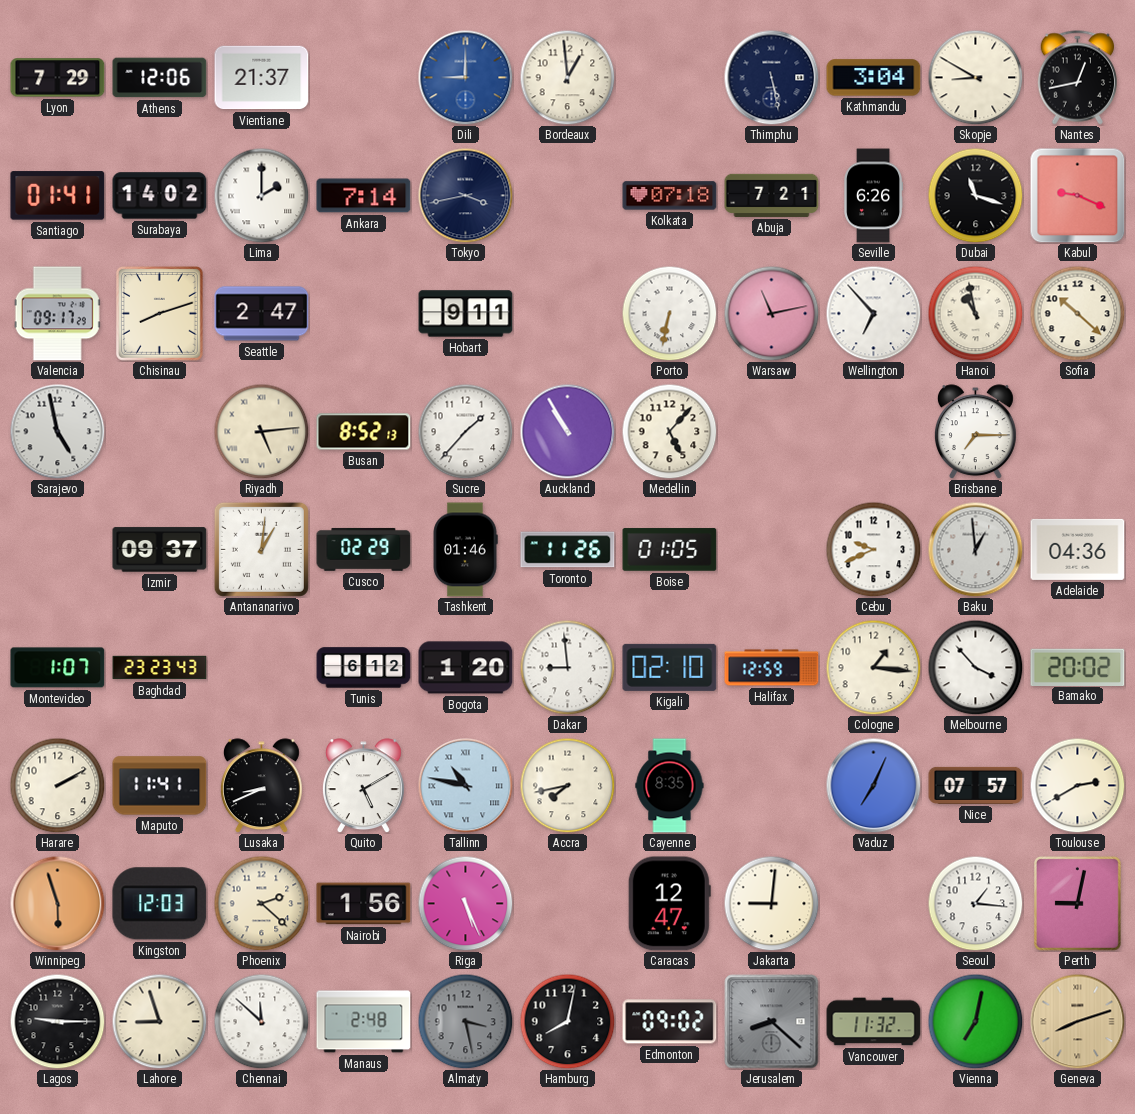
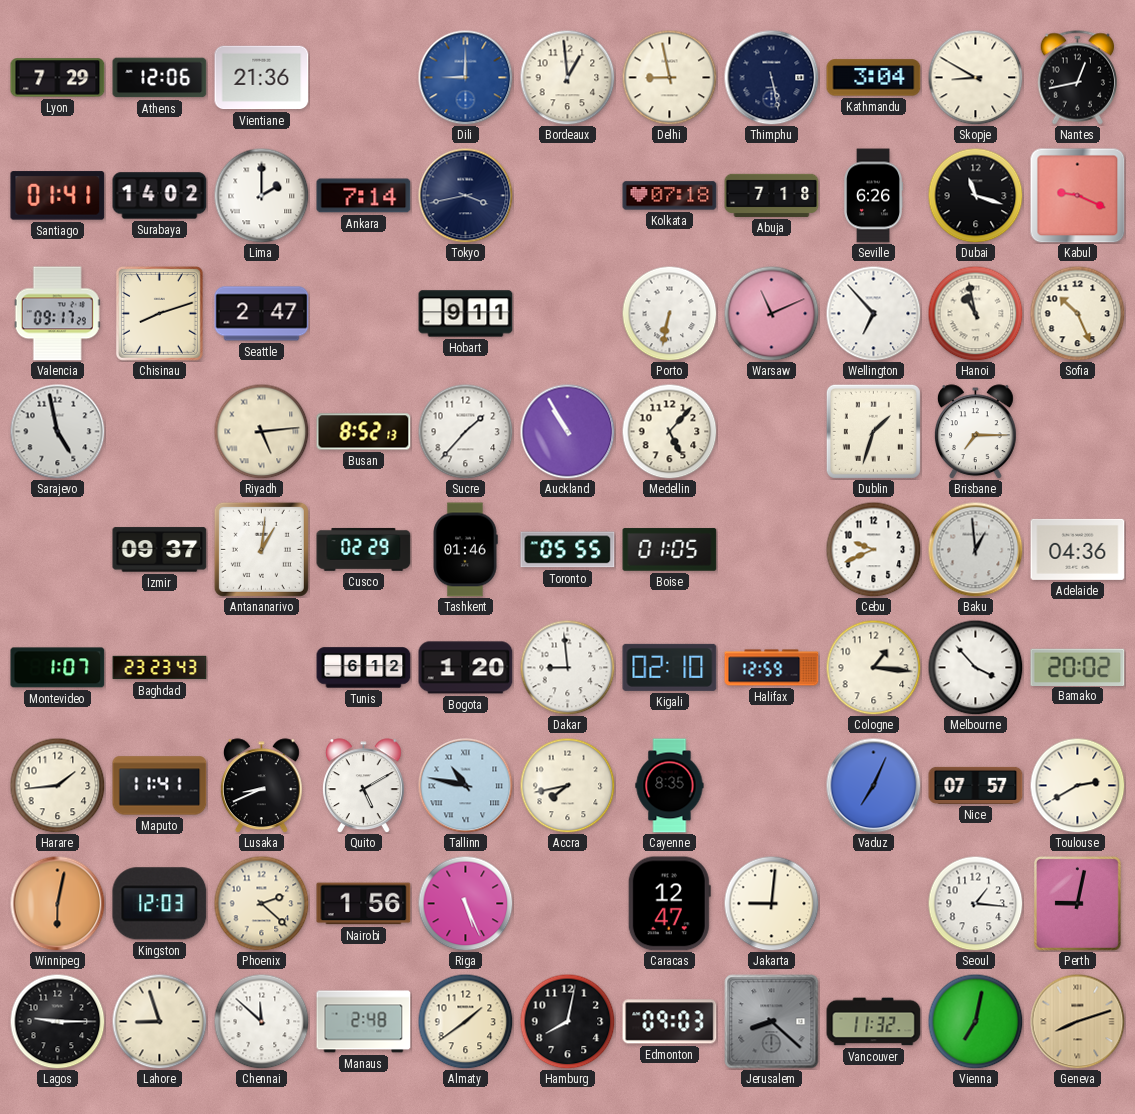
Vientiane: 21:37 -> 21:36
Delhi: none -> 8:58
Abuja: 7:21 -> 7:18
Warsaw: 11:13 -> 11:11
Sofia: 10:22 -> 10:26
Dublin: none -> 1:33
Toronto: 11:26 -> 05:55
Harare: 2:10 -> 1:44
Winnipeg: 5:57 -> 6:02
Almaty: 3:28 -> 1:39
Almaty dial: grey -> cream
Edmonton: 09:02 -> 09:03
